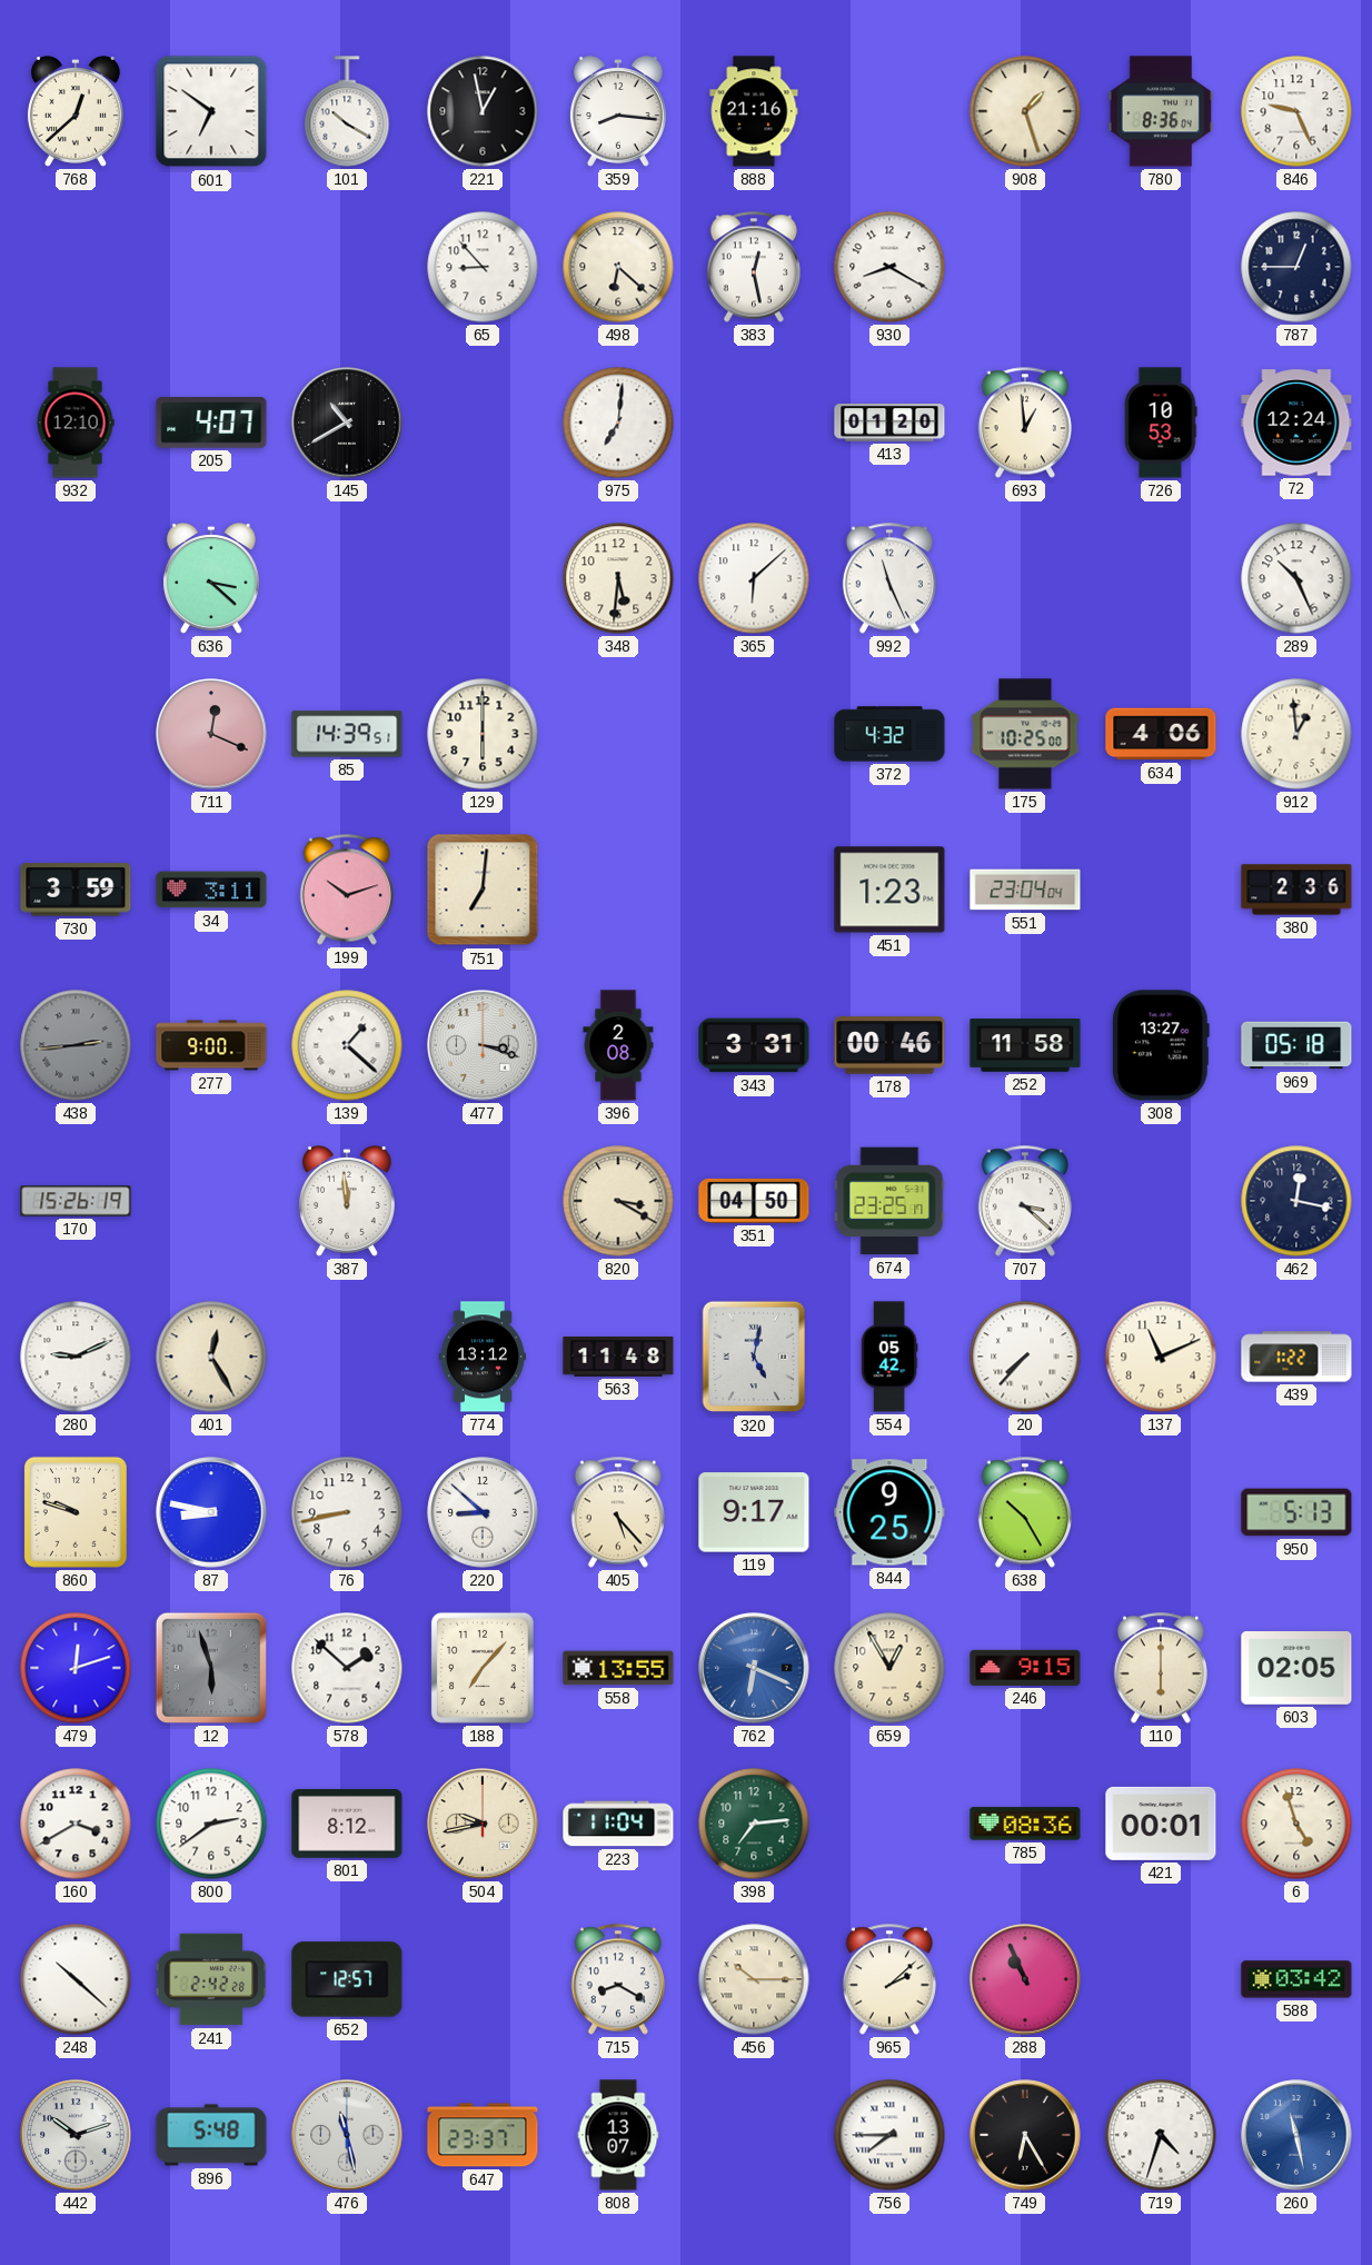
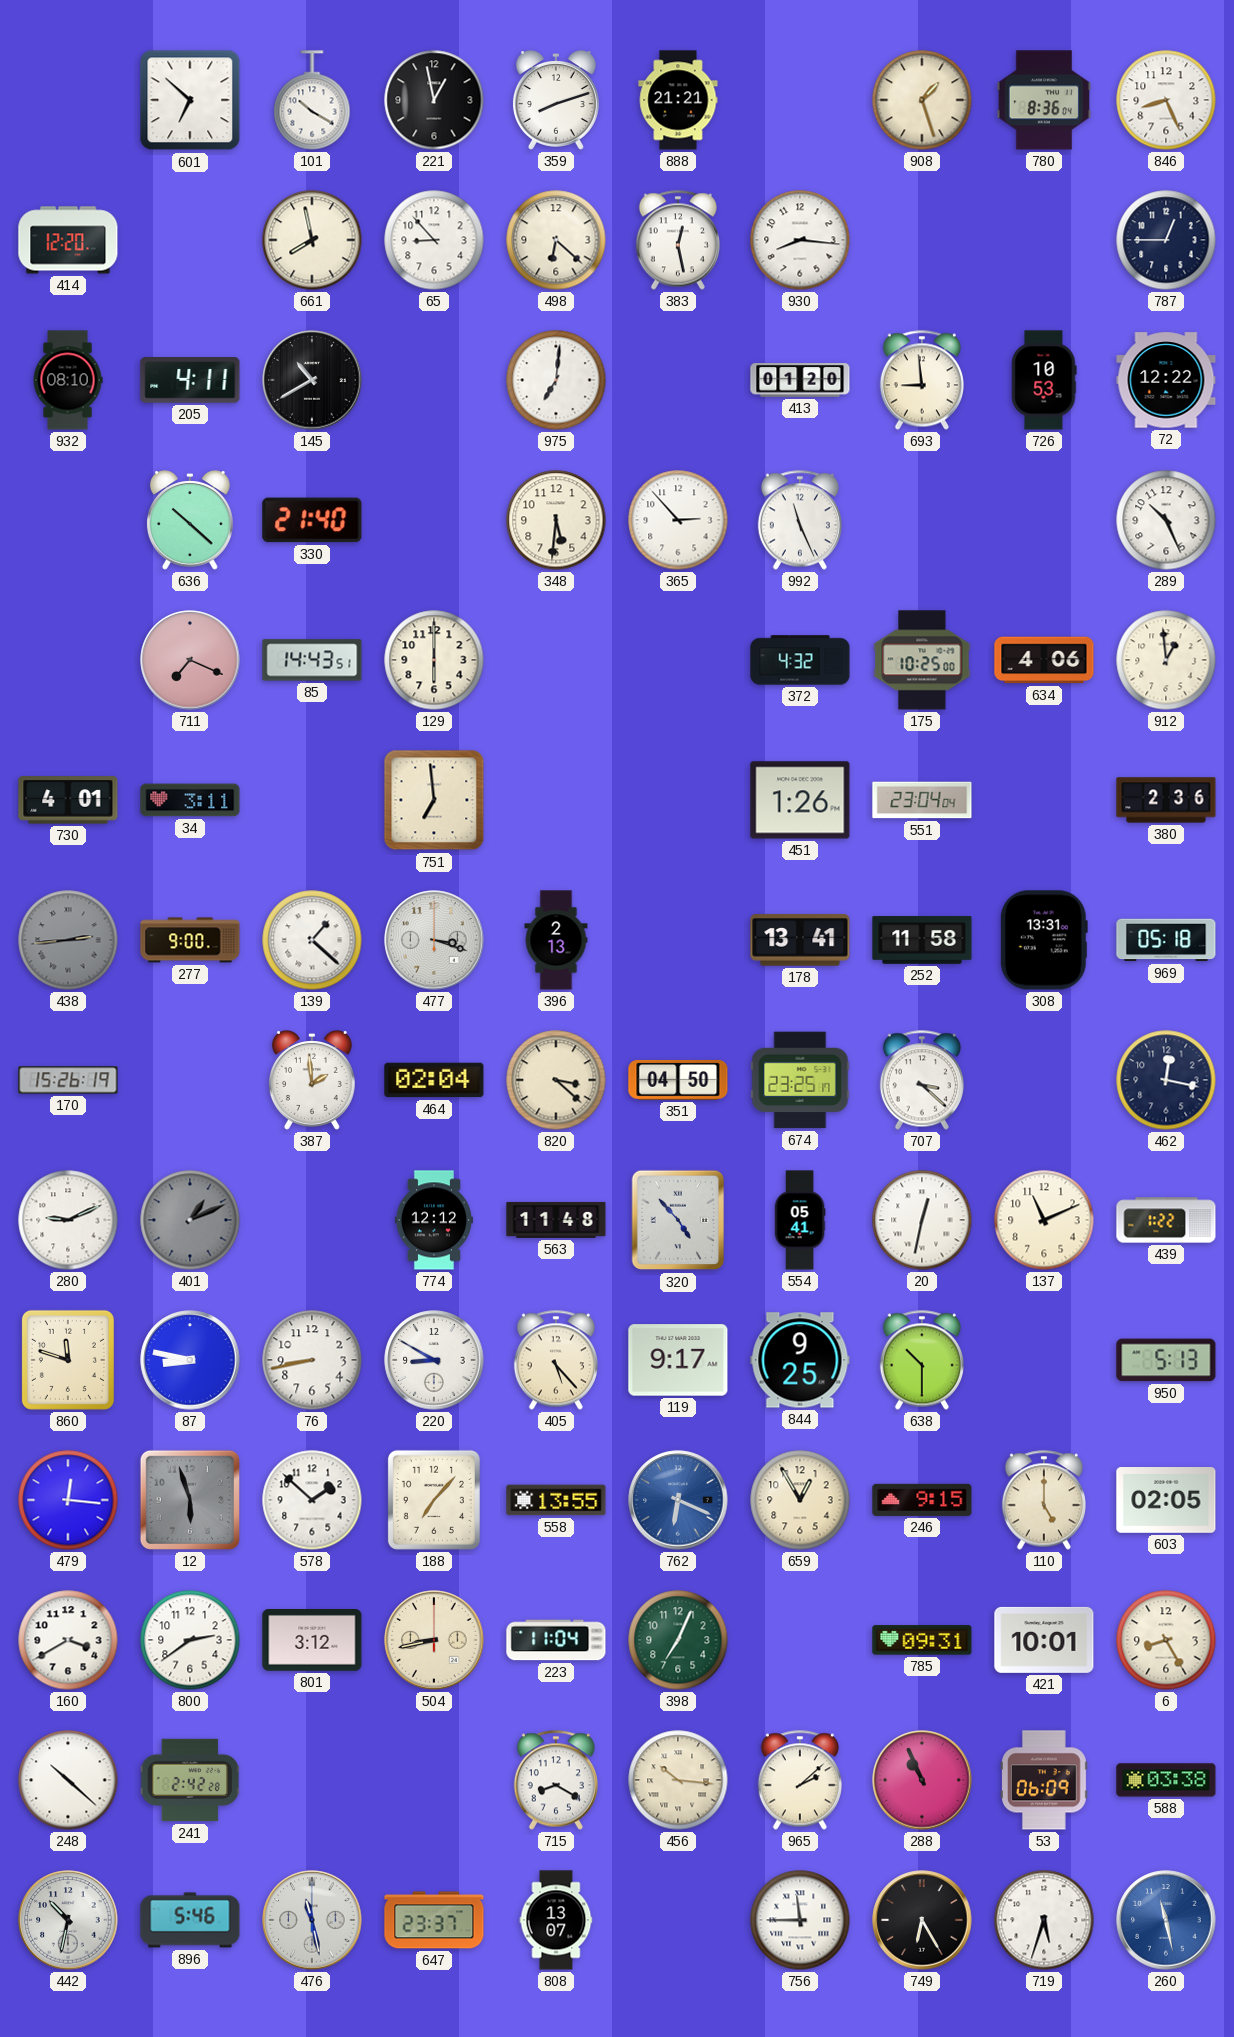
768: 12:38 -> none
601: 6:51 -> 6:52
359: 8:16 -> 8:12
888: 21:16 -> 21:21
846: 9:26 -> 8:26
414: none -> 12:20
661: none -> 7:58
930: 8:20 -> 8:16
932: 12:10 -> 08:10
205: 4:07 -> 4:11
693: 12:59 -> 8:59
72: 12:24 -> 12:22
636: 3:22 -> 10:22
330: none -> 21:40
365: 6:08 -> 2:53
711: 12:19 -> 7:19
85: 14:39 -> 14:43
730: 3:59 -> 4:01
199: 10:12 -> none
751: 7:01 -> 6:59
451: 1:23 -> 1:26
396: 2:08 -> 2:13
343: 3:31 -> none
178: 00:46 -> 13:41
308: 13:27 -> 13:31
387: 11:59 -> 1:59
464: none -> 02:04
820: 3:20 -> 3:22
401: 12:25 -> 1:11
401 dial: cream -> grey
774: 13:12 -> 12:12
320: 5:02 -> 4:53
554: 05:42 -> 05:41
20: 7:37 -> 12:32
860: 9:48 -> 11:48
220: 8:52 -> 8:50
638: 10:25 -> 10:30
479: 12:12 -> 12:16
110: 6:00 -> 5:00
801: 8:12 -> 3:12
504: 9:43 -> 8:43
398: 7:14 -> 7:04
785: 08:36 -> 09:31
421: 00:01 -> 10:01
6: 4:57 -> 8:25
652: 12:57 -> none
456: 10:15 -> 10:16
53: none -> 06:09
588: 03:42 -> 03:38
442: 10:12 -> 10:32
896: 5:48 -> 5:46
756: 7:45 -> 11:45
719: 4:33 -> 5:33
